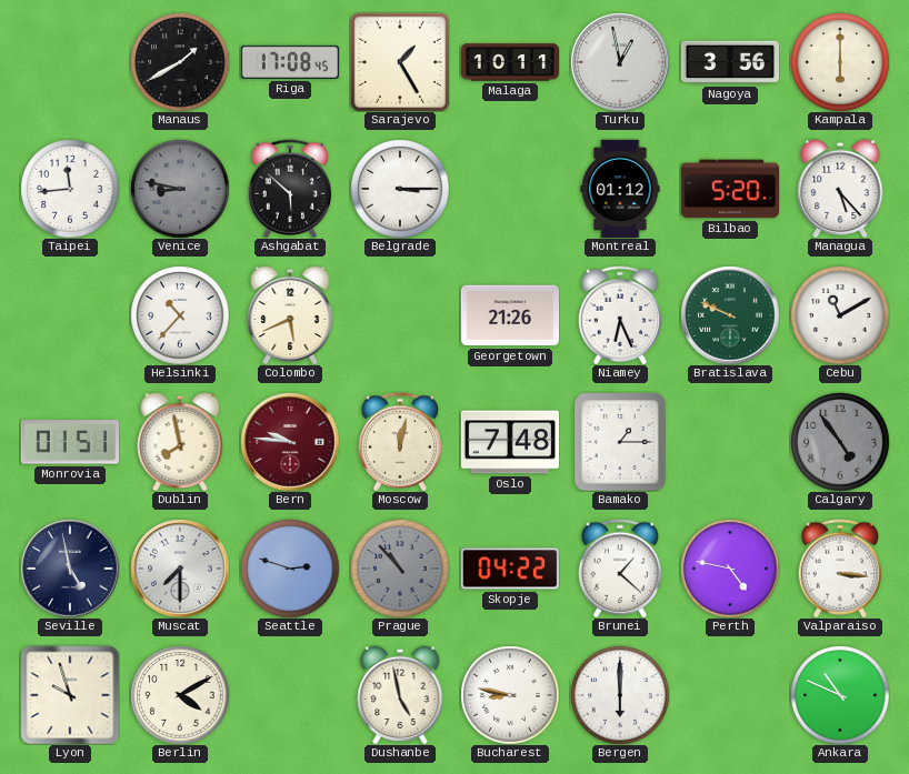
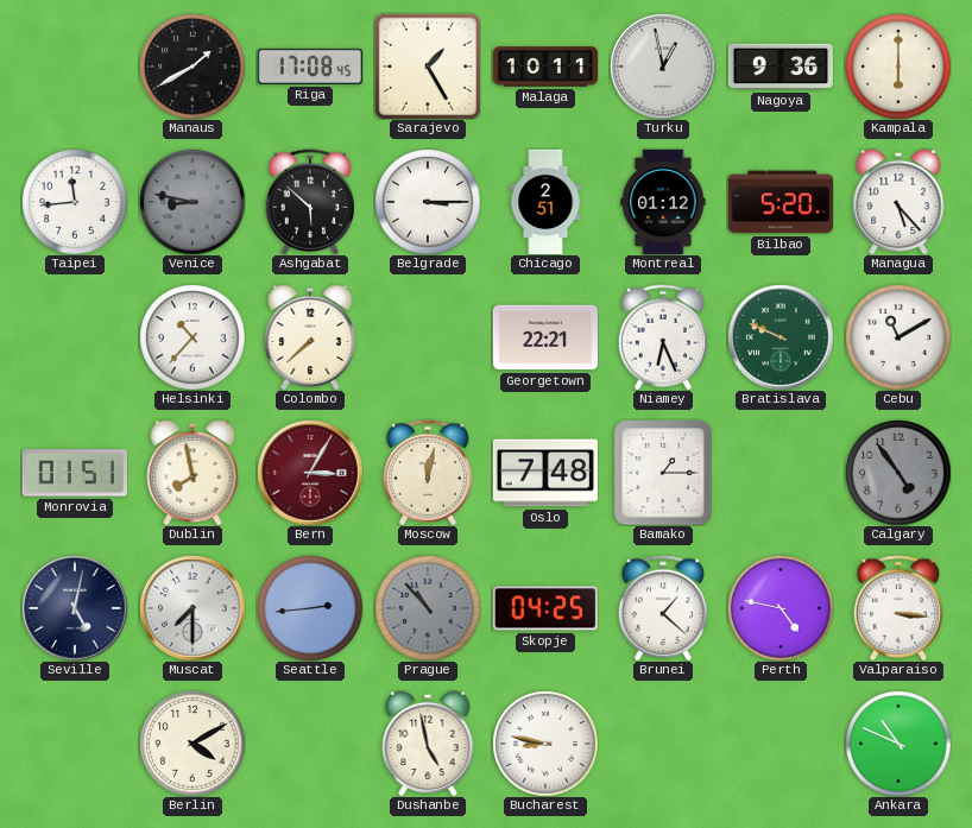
Nagoya: 3:56 -> 9:36
Chicago: none -> 2:51
Colombo: 5:41 -> 7:38
Georgetown: 21:26 -> 22:21
Bern: 9:46 -> 3:05
Seville: 4:58 -> 5:02
Seattle: 2:48 -> 2:44
Skopje: 04:22 -> 04:25
Lyon: 9:57 -> none
Bergen: 6:00 -> none
